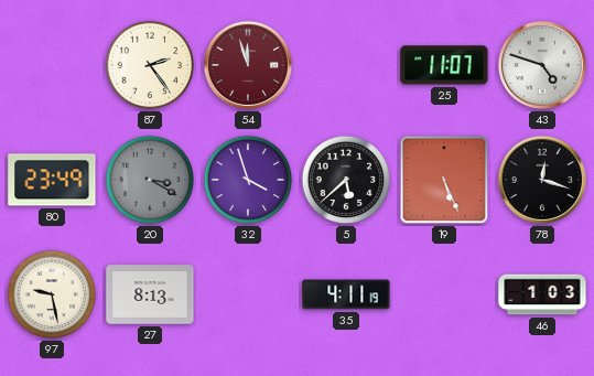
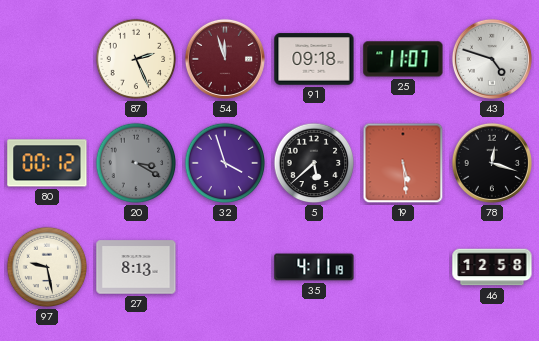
87: 2:24 -> 2:26
91: none -> 09:18
80: 23:49 -> 00:12
19: 5:26 -> 5:29
46: 1:03 -> 12:58
